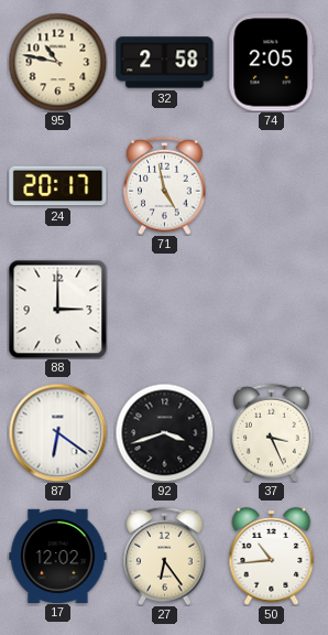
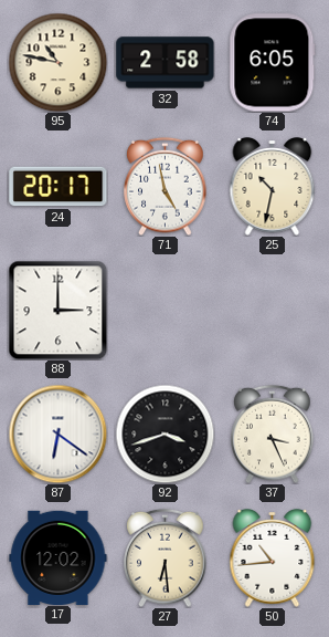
74: 2:05 -> 6:05
25: none -> 10:32
27: 6:24 -> 6:29
